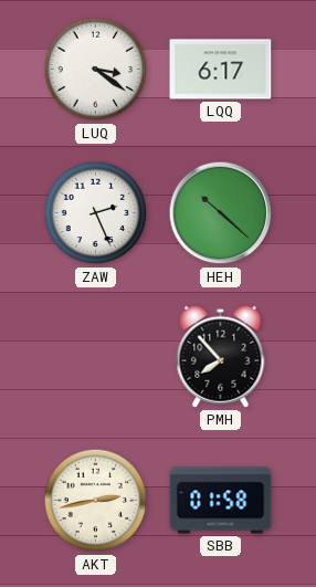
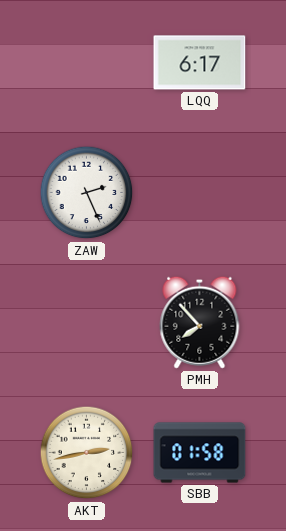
LUQ: 3:21 -> none
HEH: 10:22 -> none
